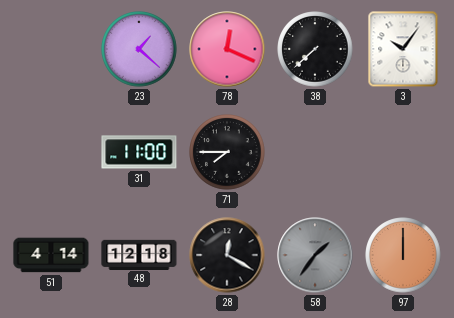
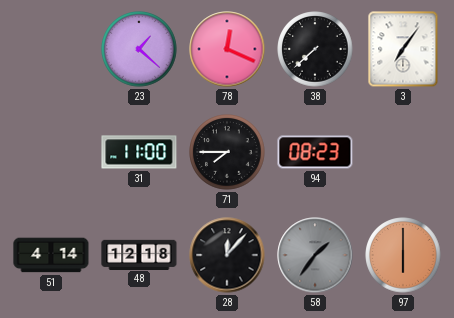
3: 10:06 -> 7:06
94: none -> 08:23
28: 12:20 -> 12:07
97: 12:00 -> 6:00
